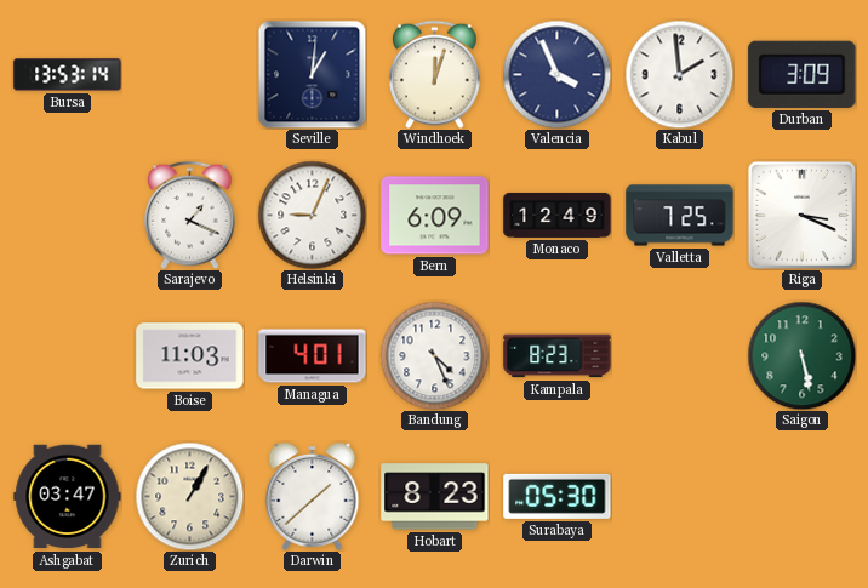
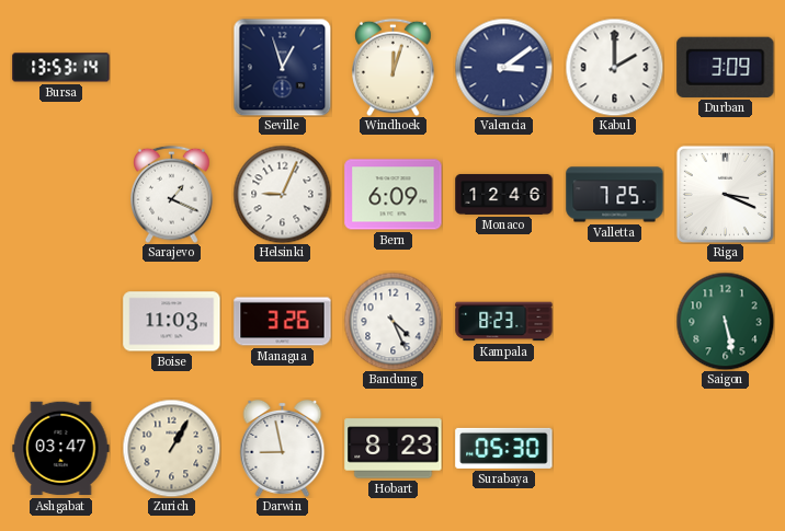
Seville: 1:01 -> 12:57
Valencia: 3:56 -> 3:09
Kabul: 1:59 -> 2:00
Monaco: 12:49 -> 12:46
Managua: 4:01 -> 3:26
Darwin: 1:38 -> 8:58
